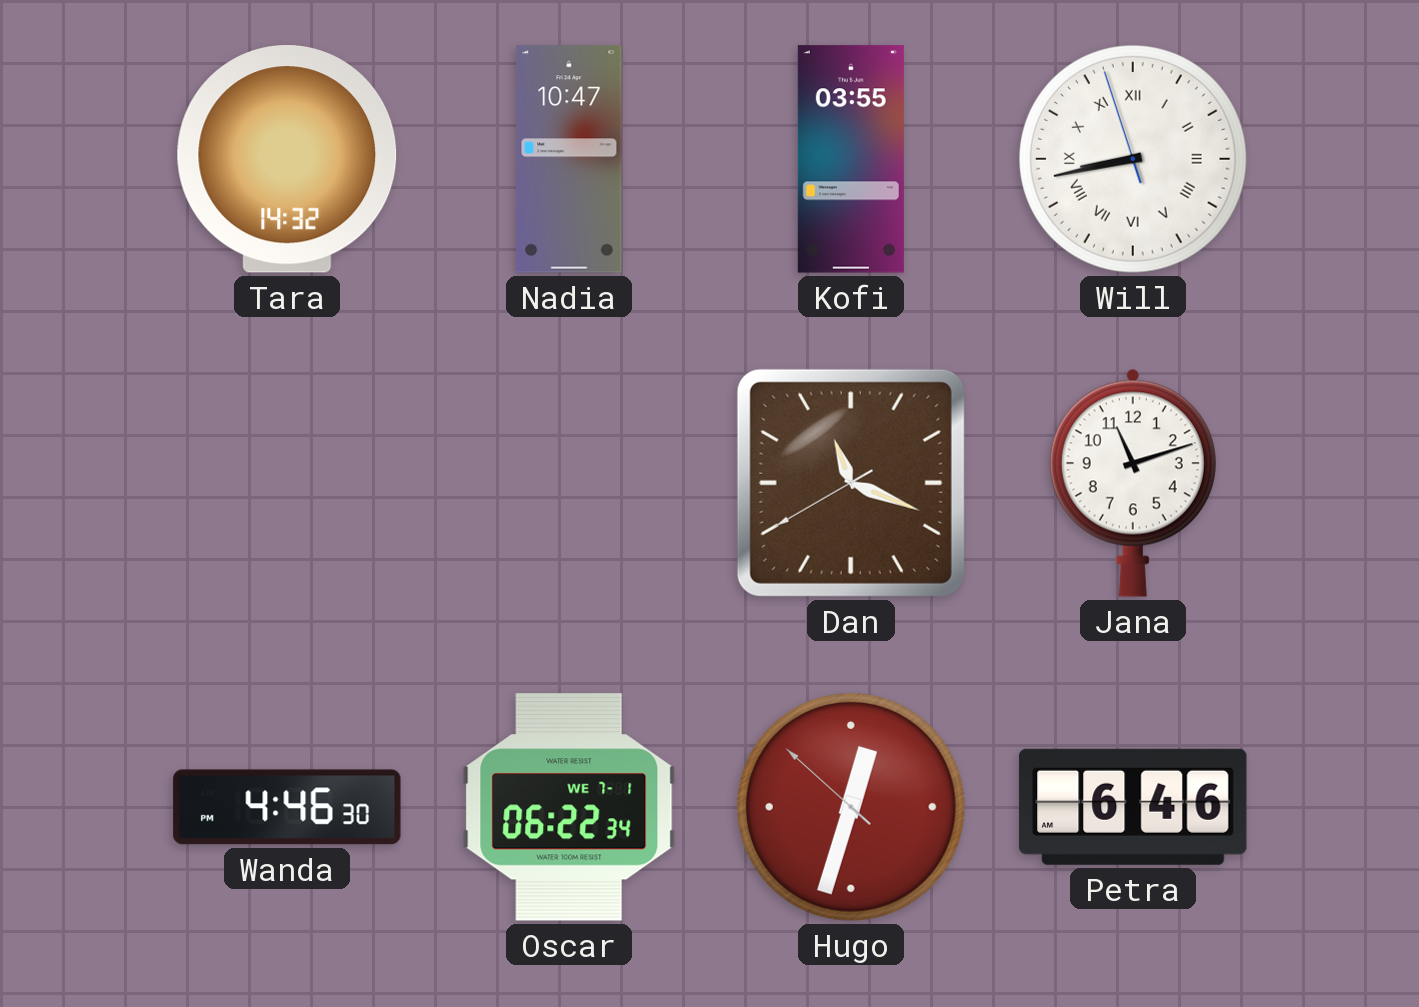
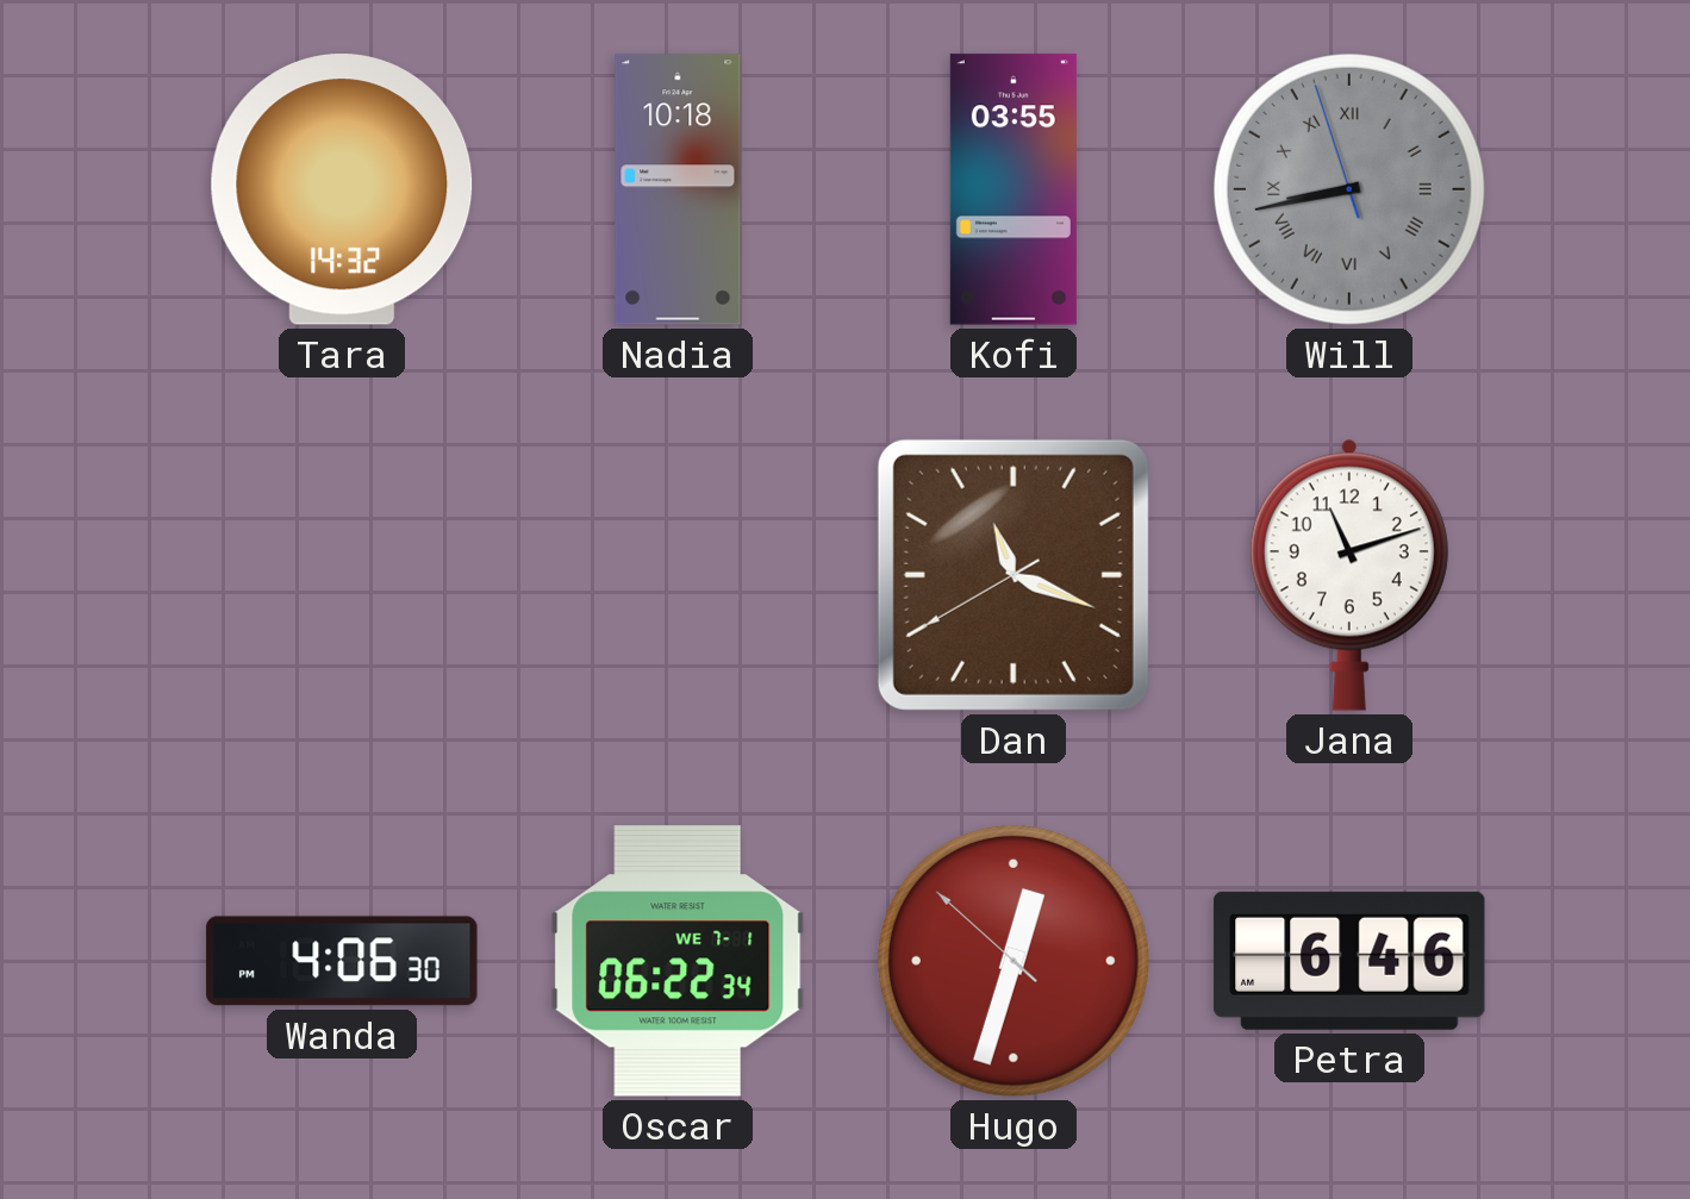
Nadia: 10:47 -> 10:18
Will dial: white -> grey
Wanda: 4:46 -> 4:06
